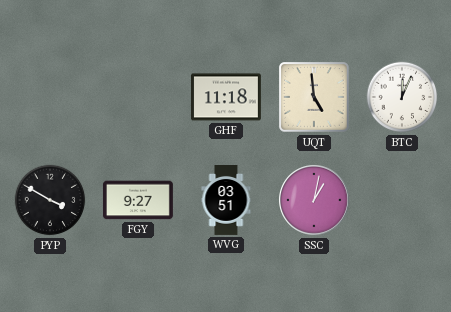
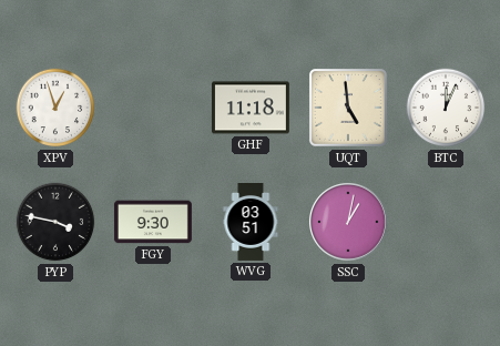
XPV: none -> 12:57
PYP: 3:50 -> 3:47
FGY: 9:27 -> 9:30
